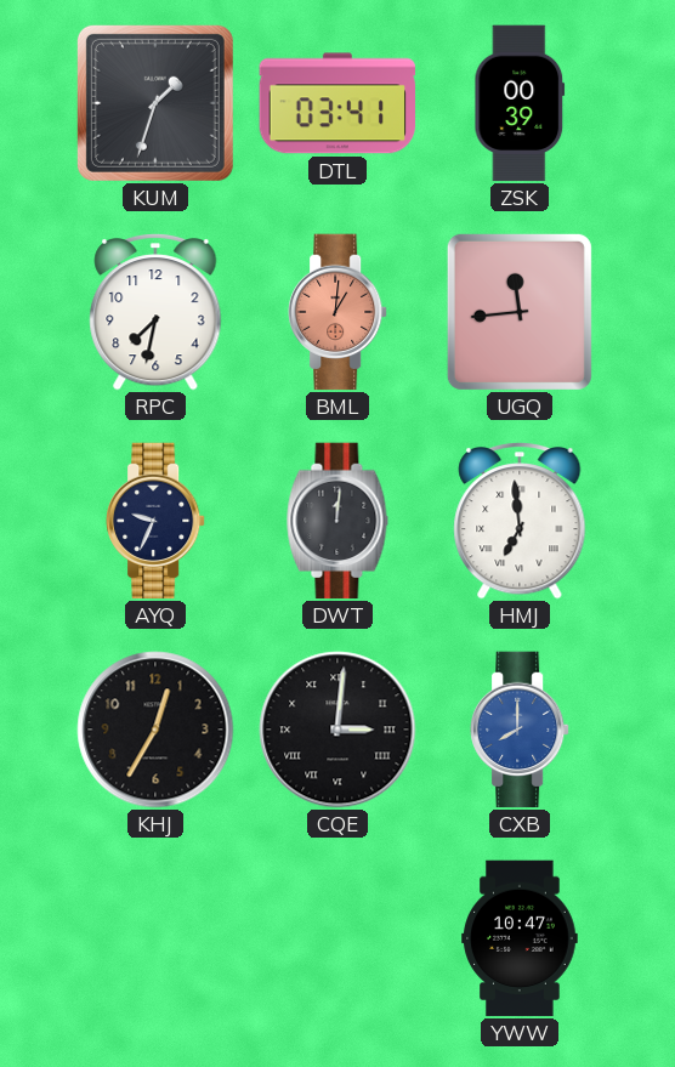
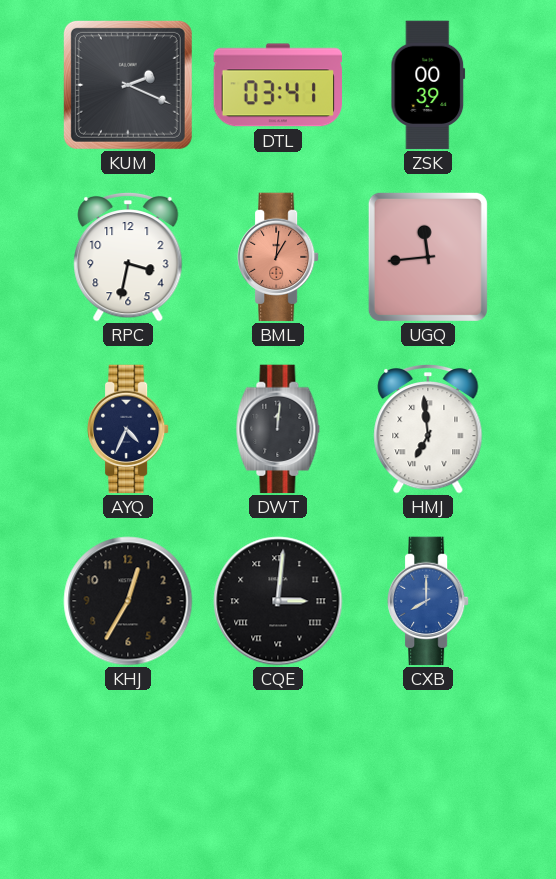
KUM: 1:33 -> 2:19
RPC: 7:32 -> 3:32
AYQ: 9:34 -> 4:34
YWW: 10:47 -> none
